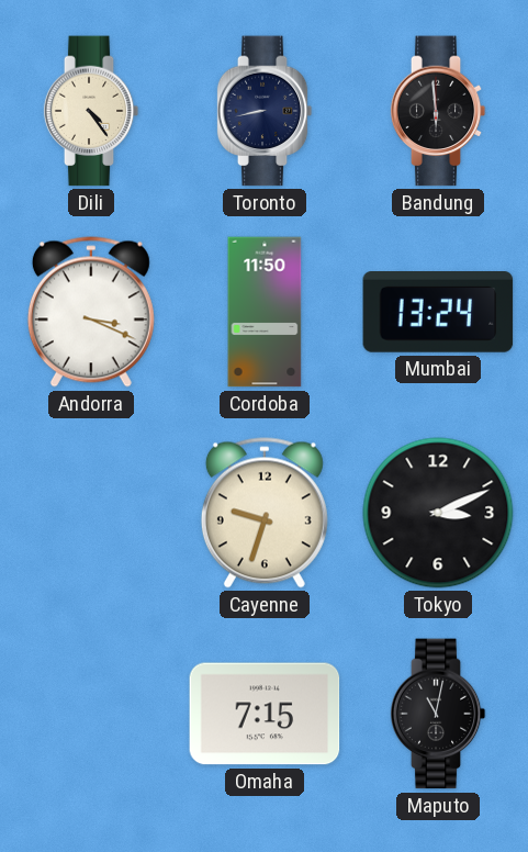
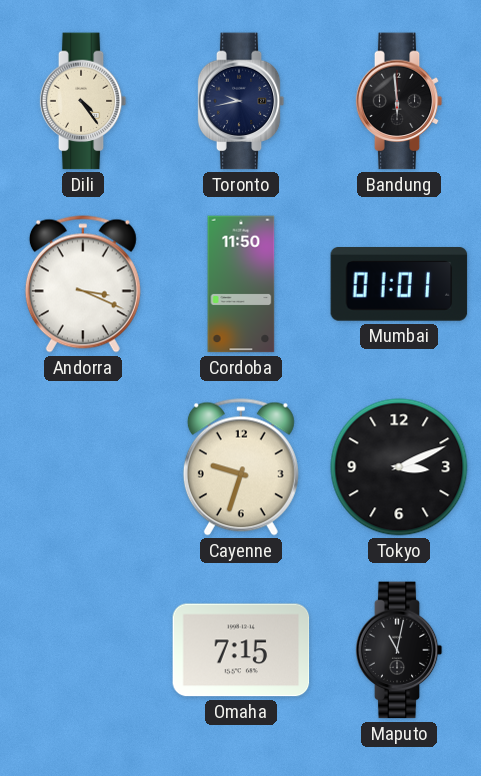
Toronto: 8:43 -> 9:43
Mumbai: 13:24 -> 01:01
